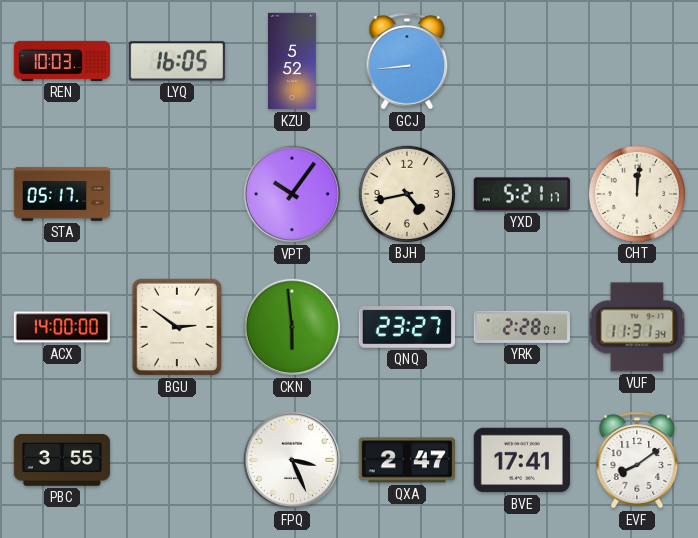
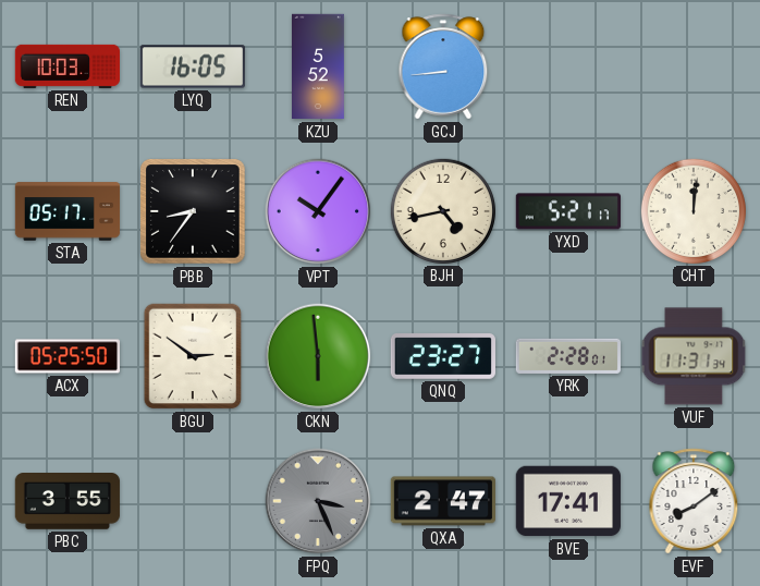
PBB: none -> 8:36
ACX: 14:00 -> 05:25
FPQ dial: white -> grey
